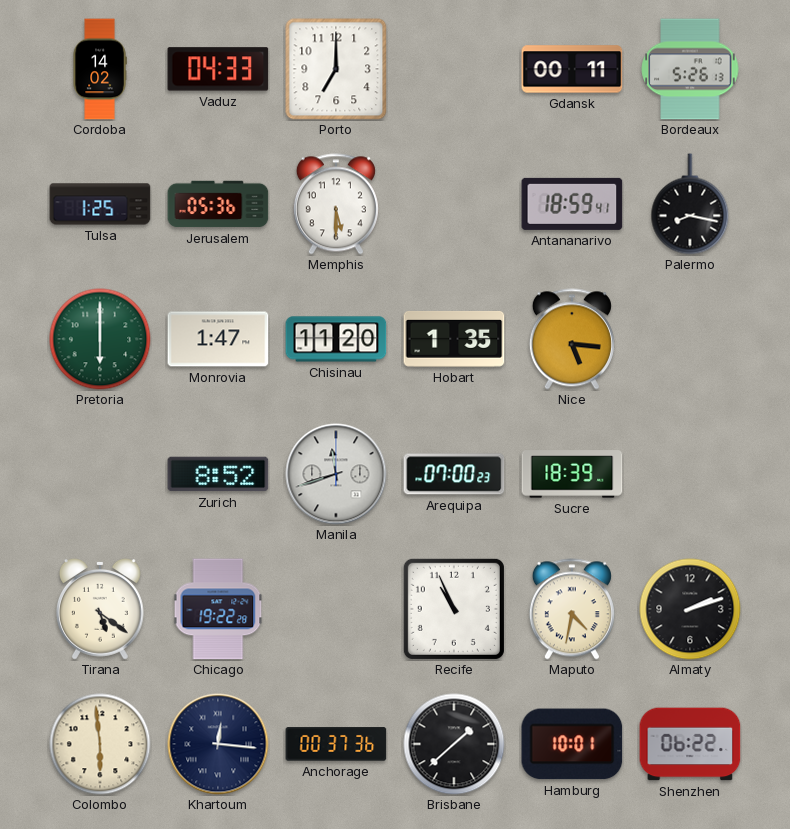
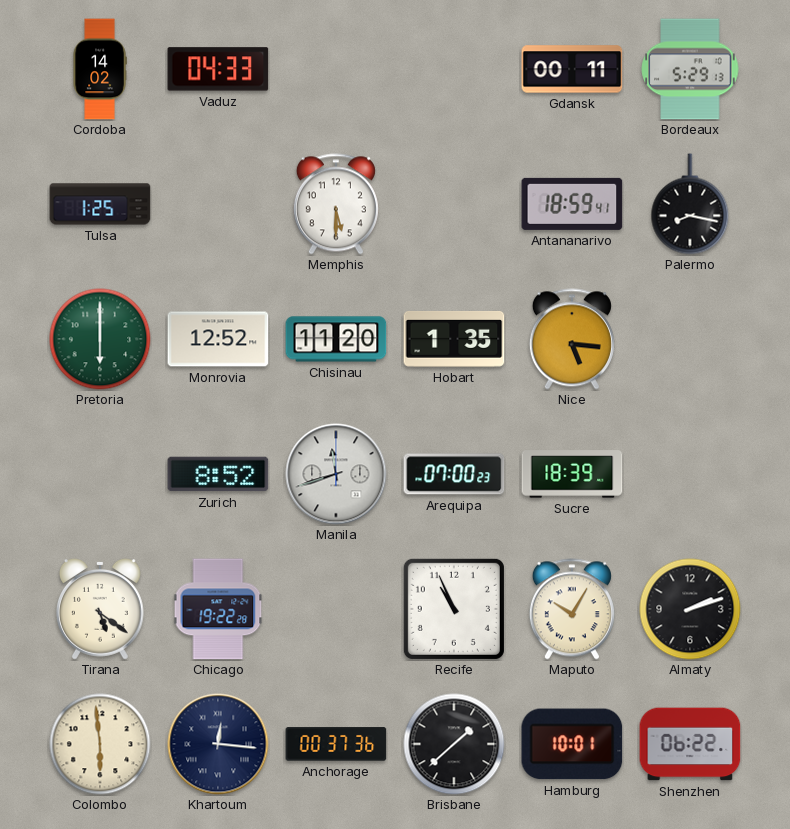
Porto: 7:00 -> none
Bordeaux: 5:26 -> 5:29
Jerusalem: 05:36 -> none
Monrovia: 1:47 -> 12:52
Maputo: 4:32 -> 10:05
